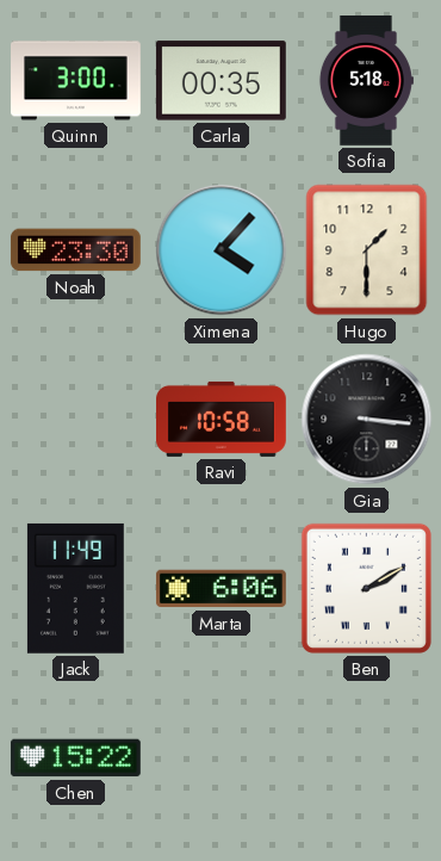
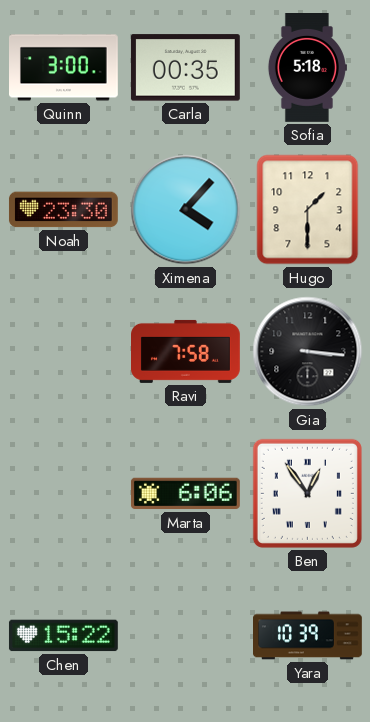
Ravi: 10:58 -> 7:58
Jack: 11:49 -> none
Ben: 2:10 -> 12:54
Yara: none -> 10:39
